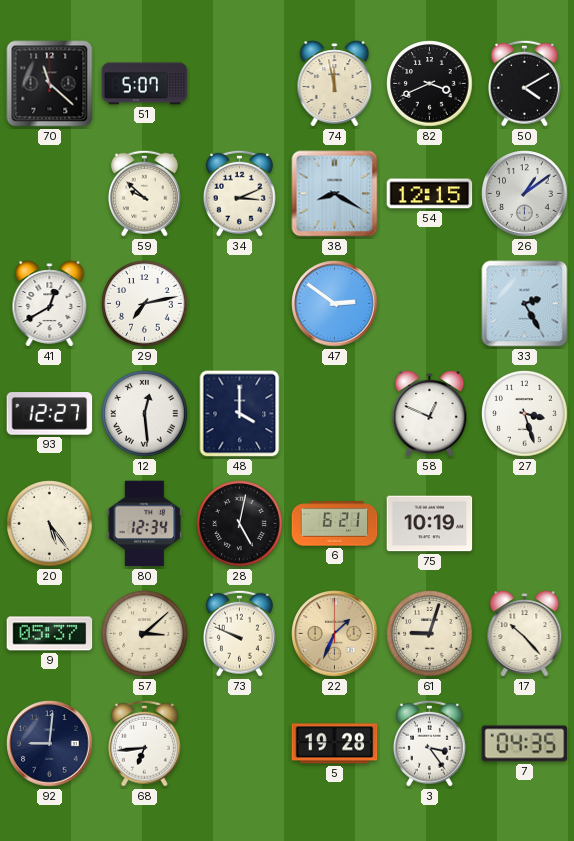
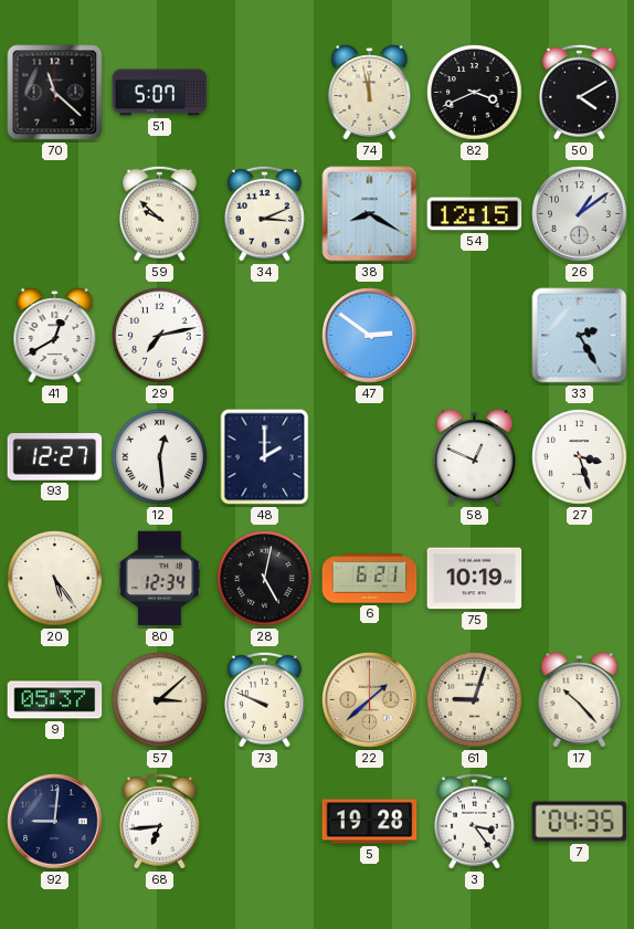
48: 4:00 -> 2:00
22: 1:34 -> 1:38
